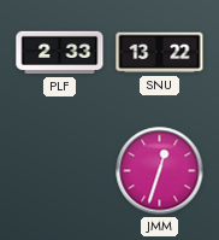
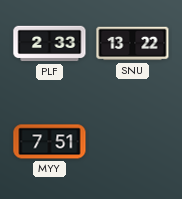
MYY: none -> 7:51
JMM: 12:33 -> none
